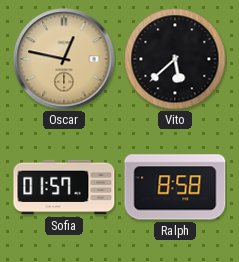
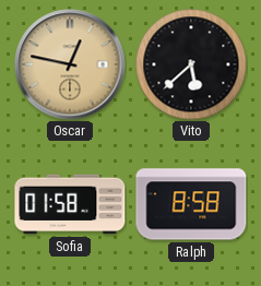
Sofia: 01:57 -> 01:58
